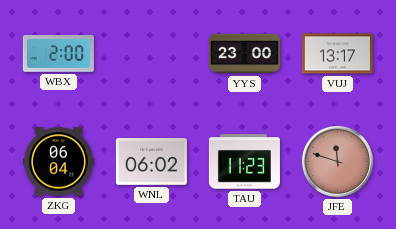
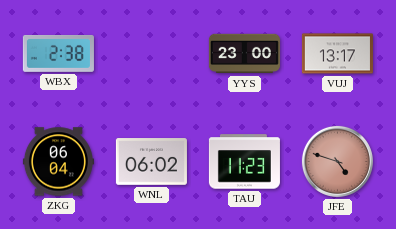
WBX: 2:00 -> 2:38
JFE: 11:48 -> 4:48
